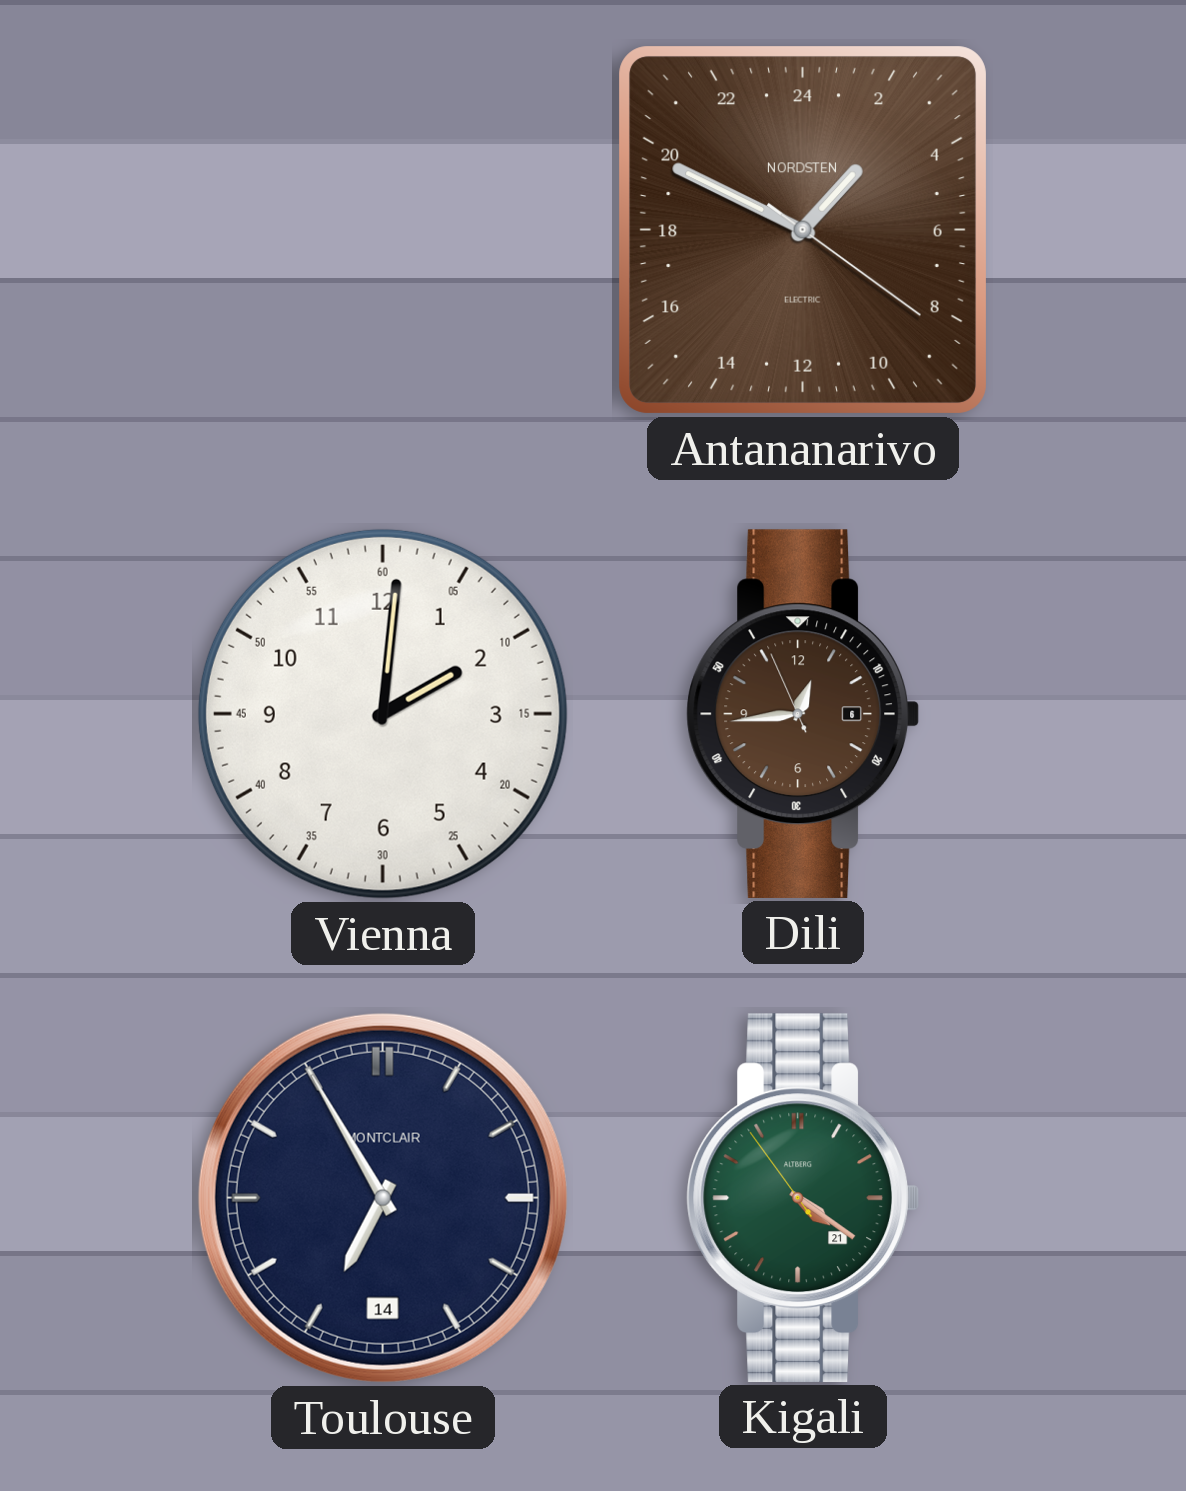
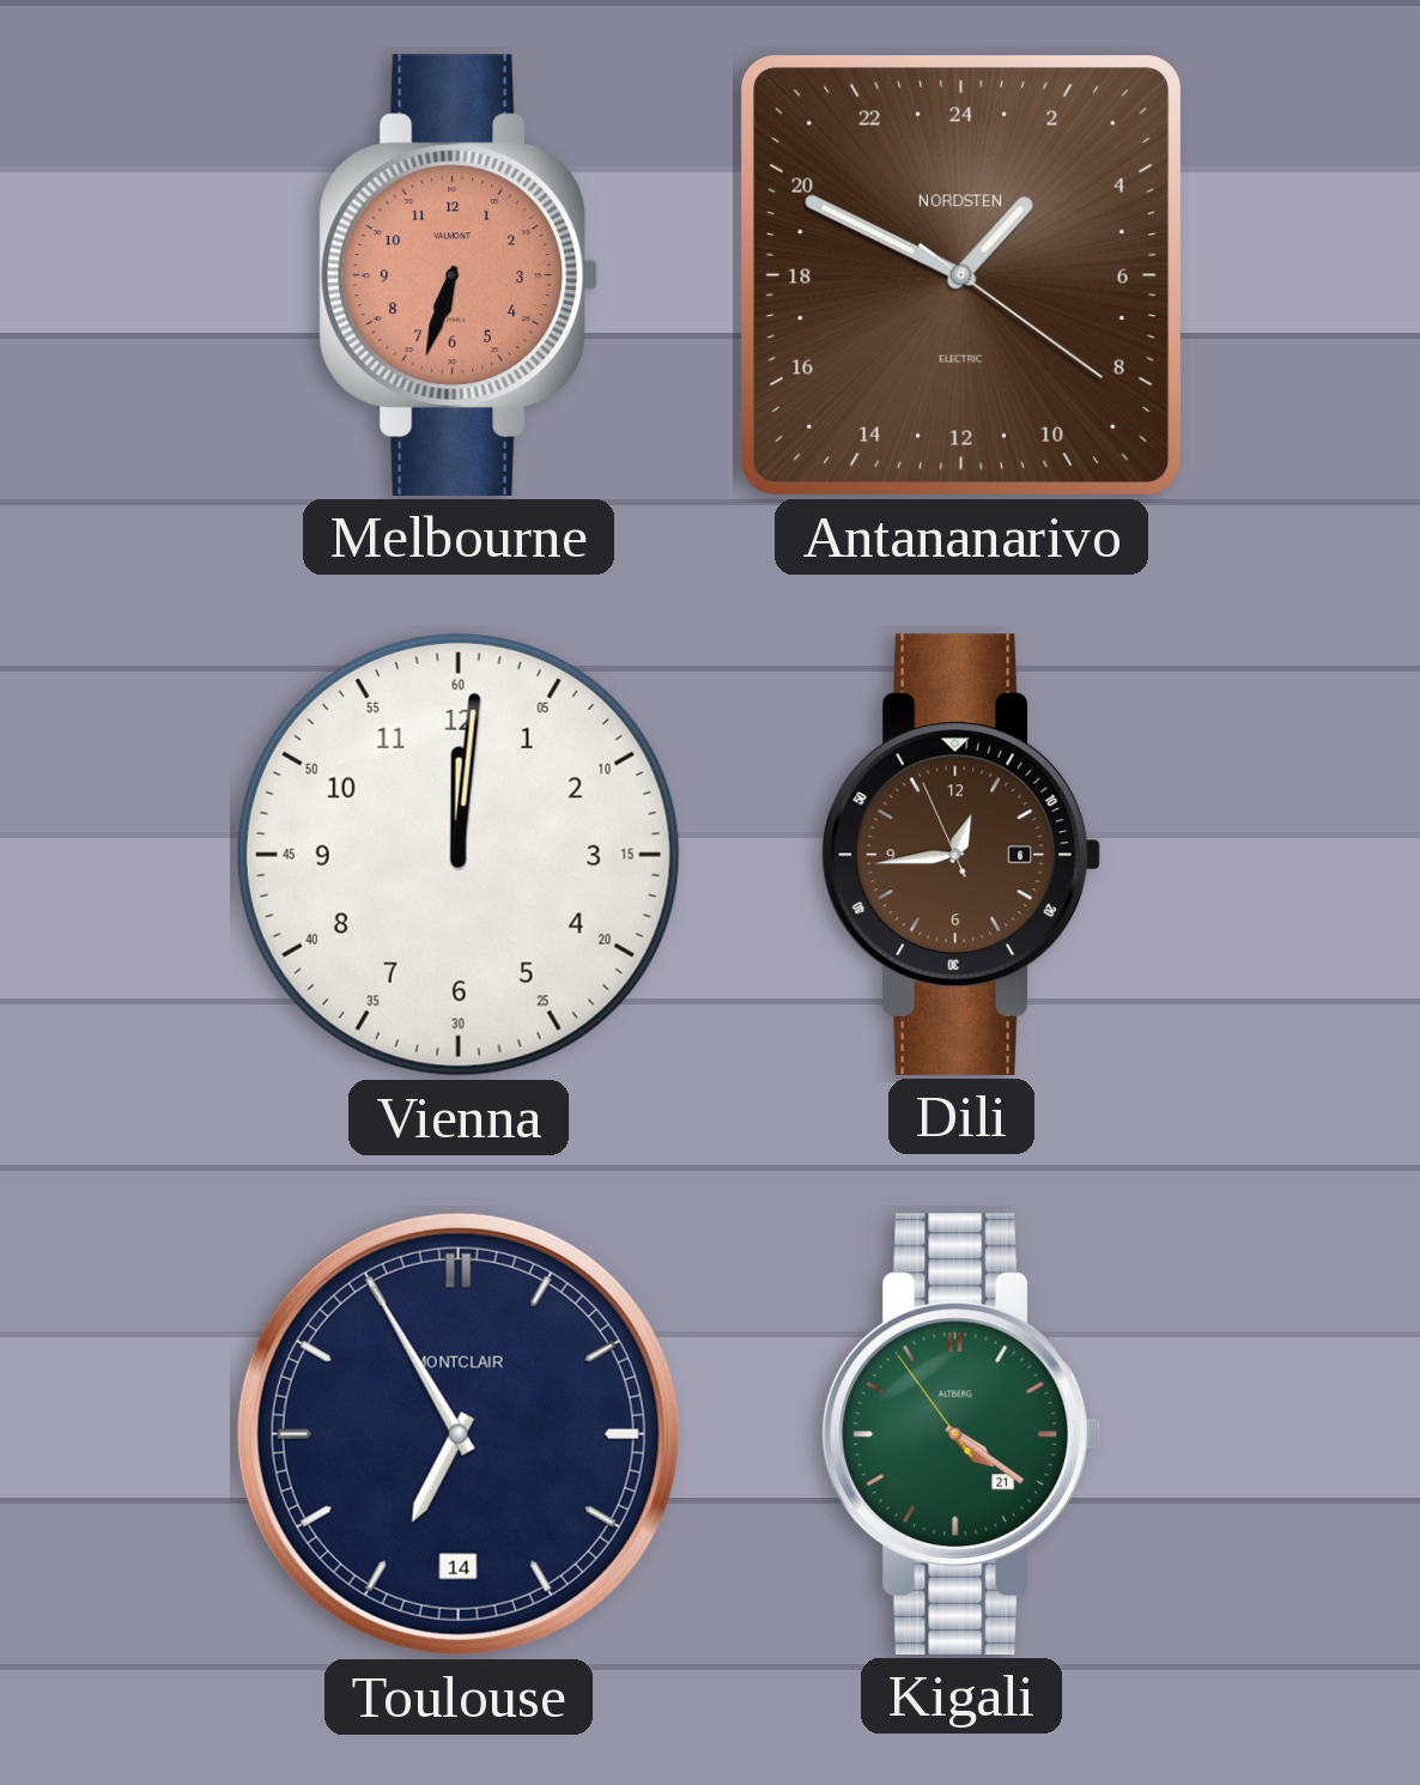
Melbourne: none -> 6:33
Vienna: 2:01 -> 12:01
